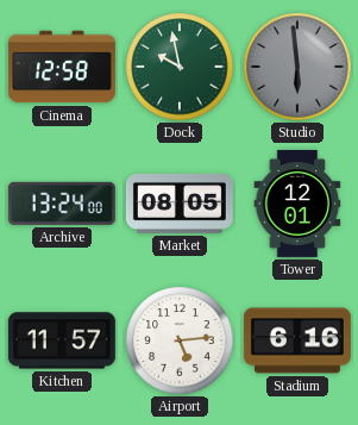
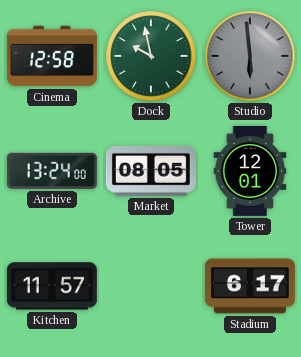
Airport: 5:14 -> none
Stadium: 6:16 -> 6:17
